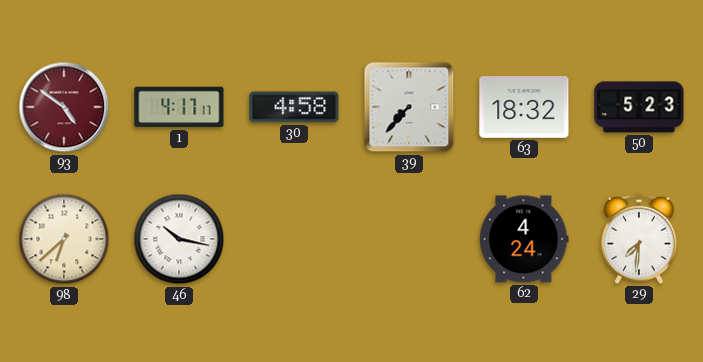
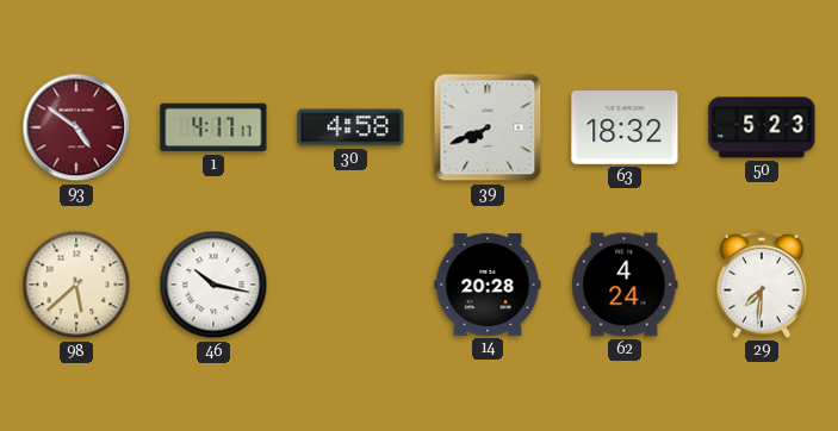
39: 7:37 -> 7:41
98: 6:38 -> 5:38
14: none -> 20:28
